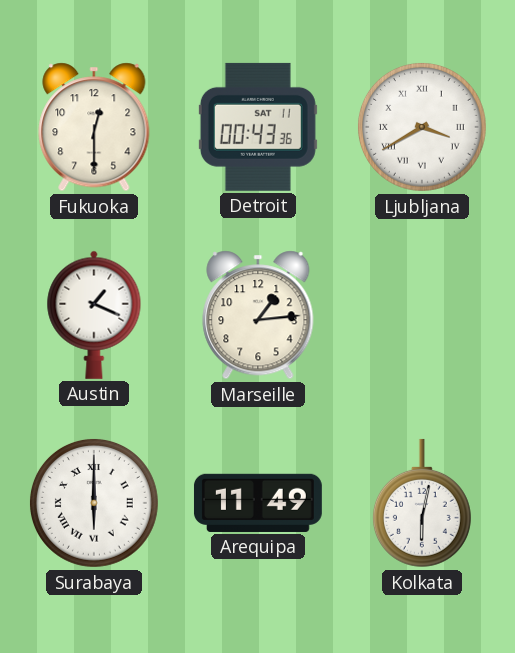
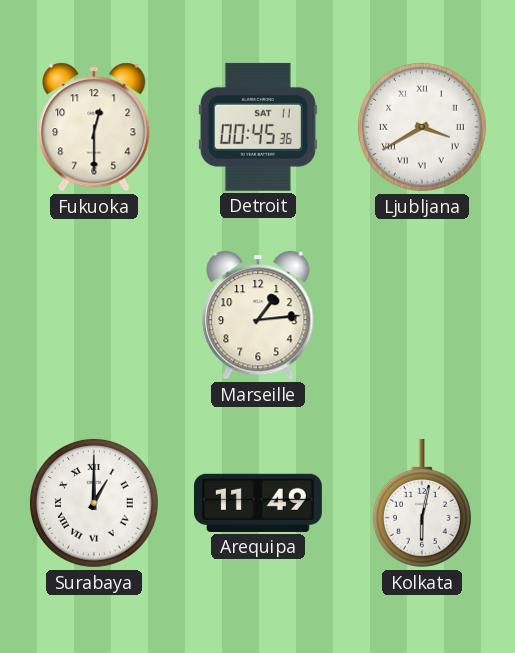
Detroit: 00:43 -> 00:45
Austin: 1:19 -> none
Surabaya: 6:00 -> 1:00
